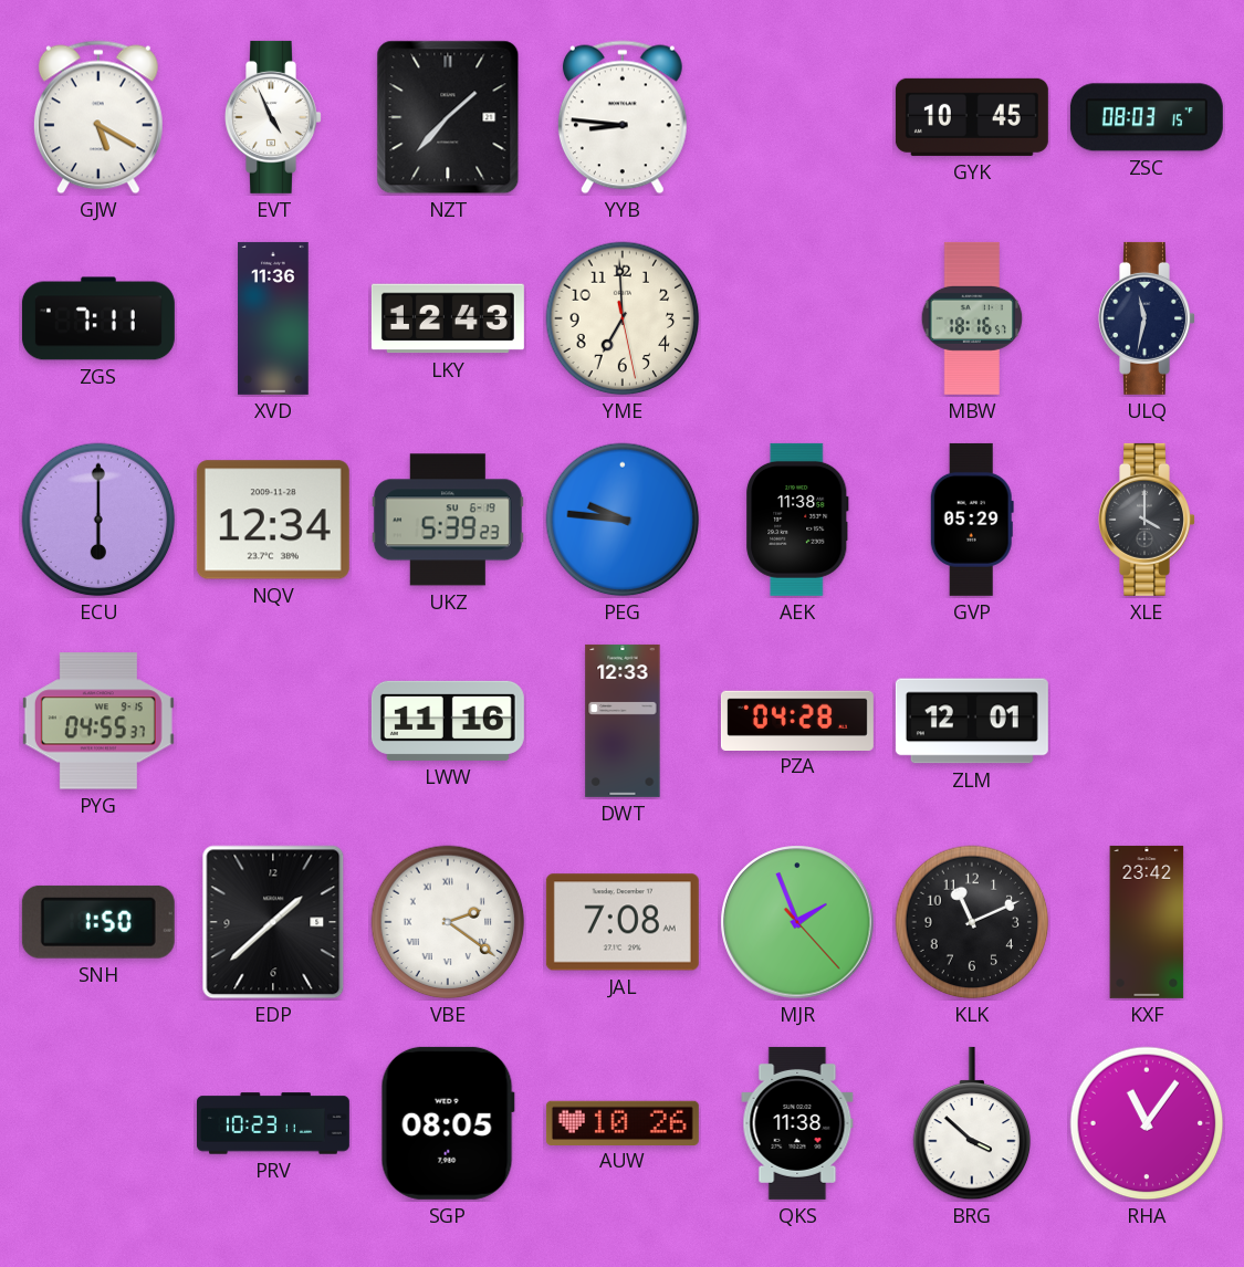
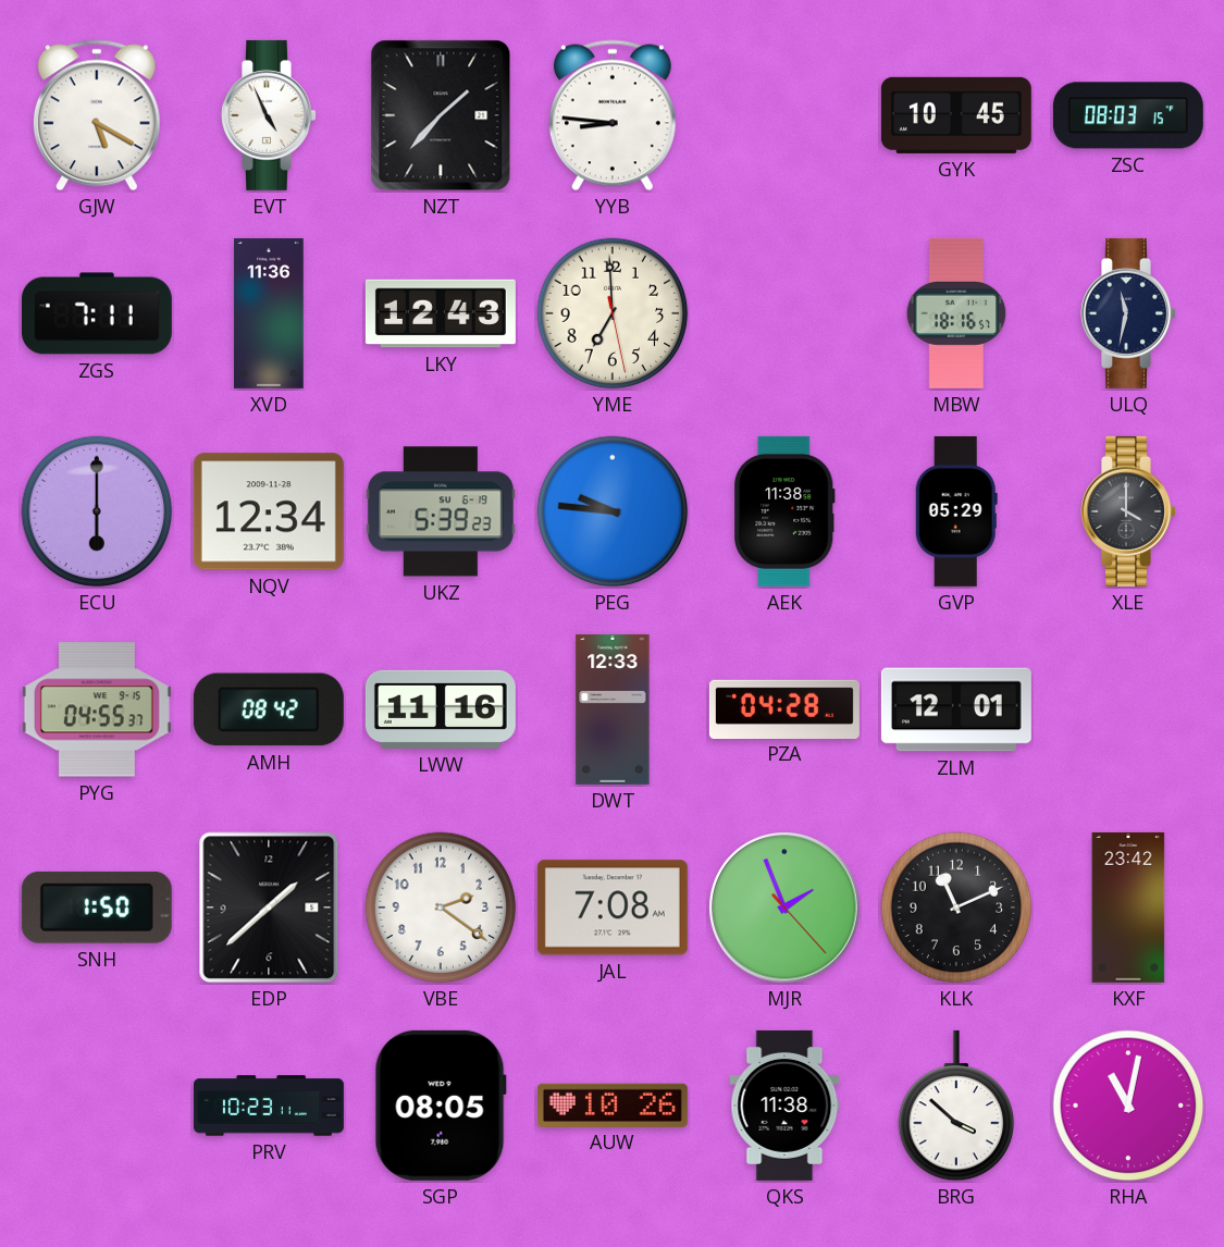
AMH: none -> 08:42
VBE numerals: Roman -> Arabic
RHA: 11:06 -> 11:02
